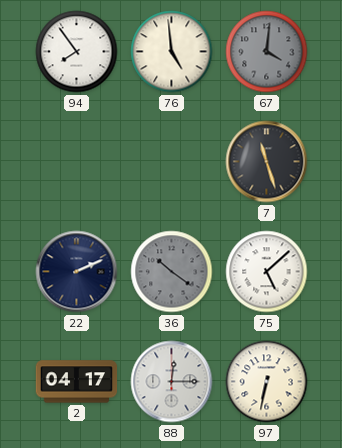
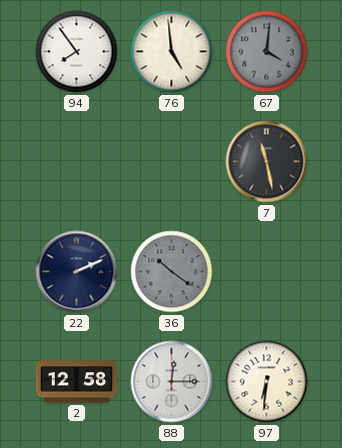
7: 11:27 -> 11:28
75: 5:08 -> none
2: 04:17 -> 12:58
97: 6:32 -> 6:31
